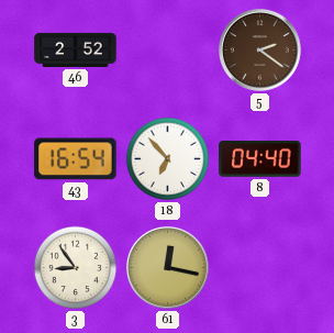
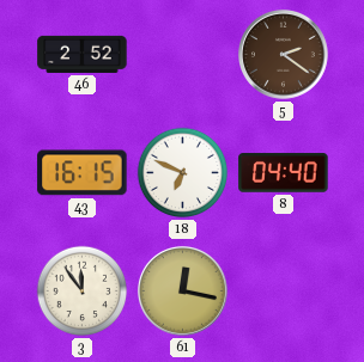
43: 16:54 -> 16:15
18: 6:53 -> 6:49
3: 8:54 -> 11:54
